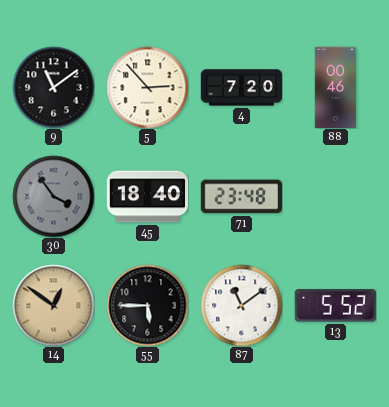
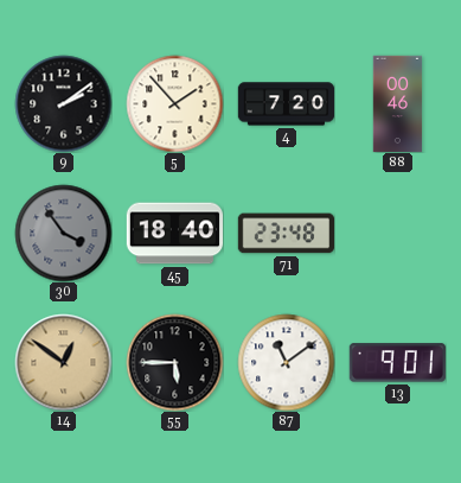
9: 11:09 -> 2:09
5: 2:53 -> 1:53
13: 5:52 -> 9:01
